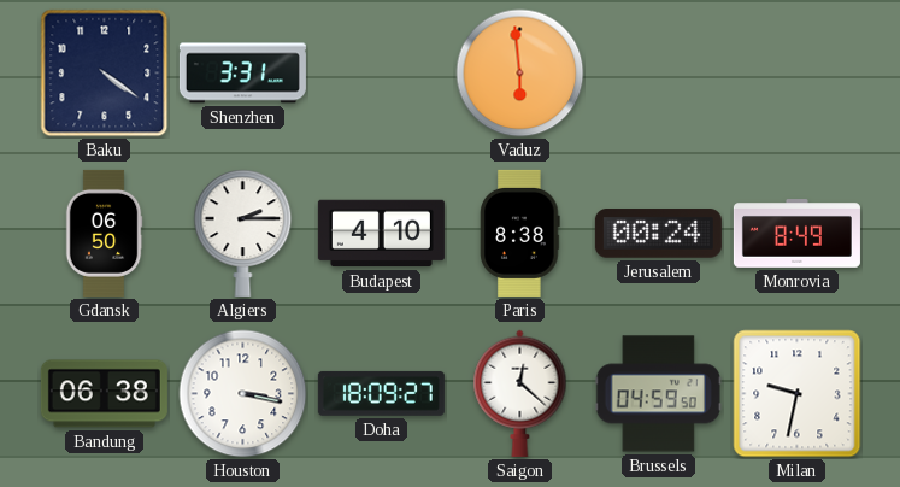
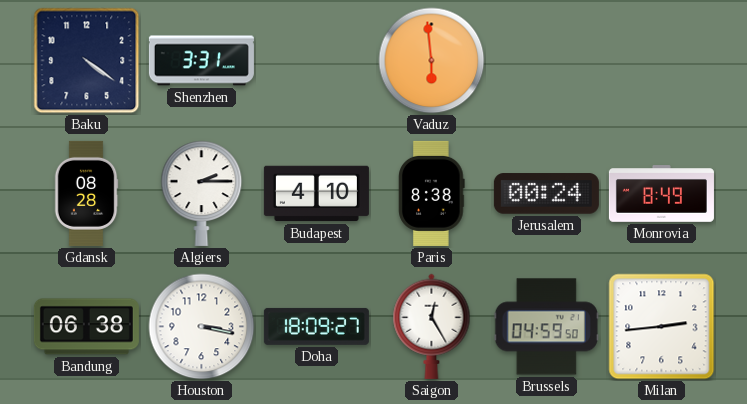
Gdansk: 06:50 -> 08:28
Saigon: 12:22 -> 12:25
Milan: 9:32 -> 2:44
